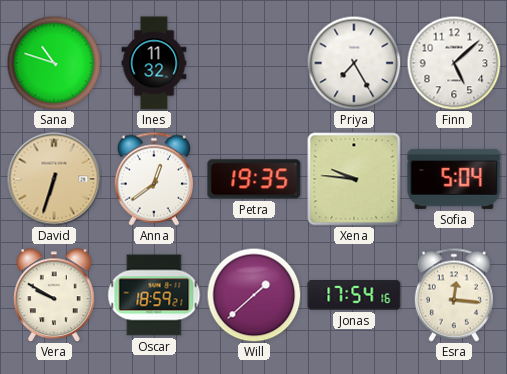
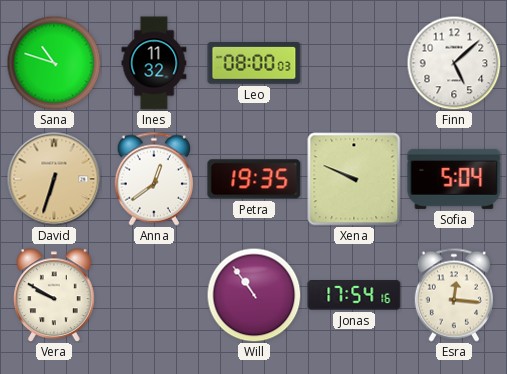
Leo: none -> 08:00
Priya: 7:25 -> none
Xena: 9:46 -> 9:49
Oscar: 18:59 -> none
Will: 1:38 -> 10:54
